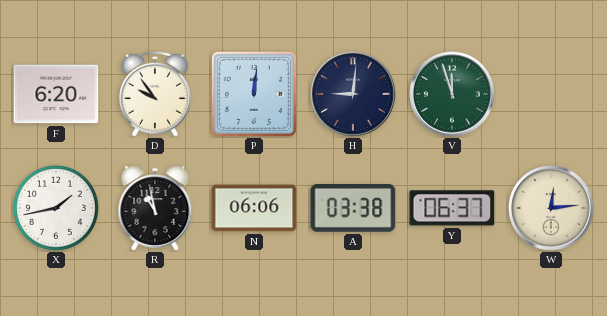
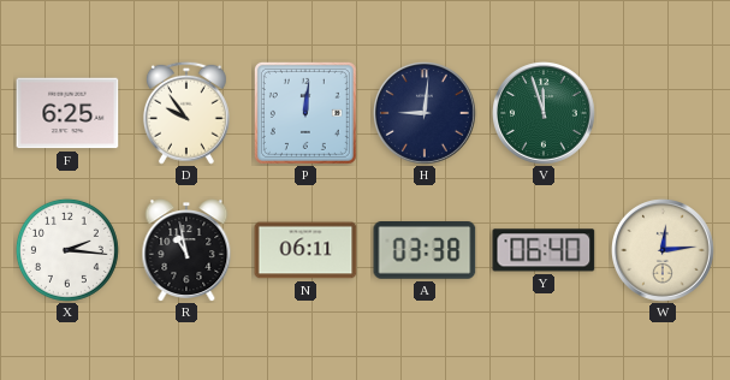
F: 6:20 -> 6:25
X: 1:43 -> 2:16
N: 06:06 -> 06:11
Y: 06:37 -> 06:40
